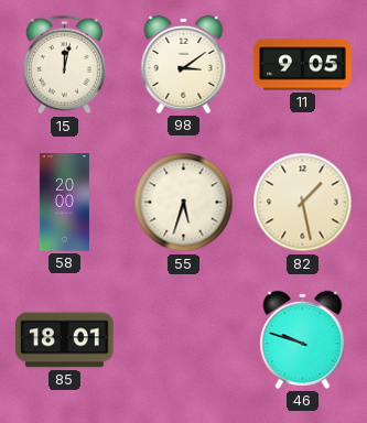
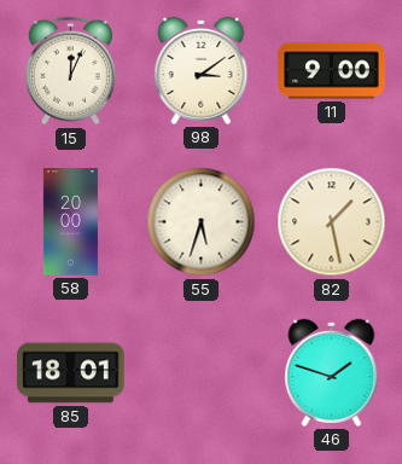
15: 12:02 -> 12:04
11: 9:05 -> 9:00
46: 9:48 -> 1:48
